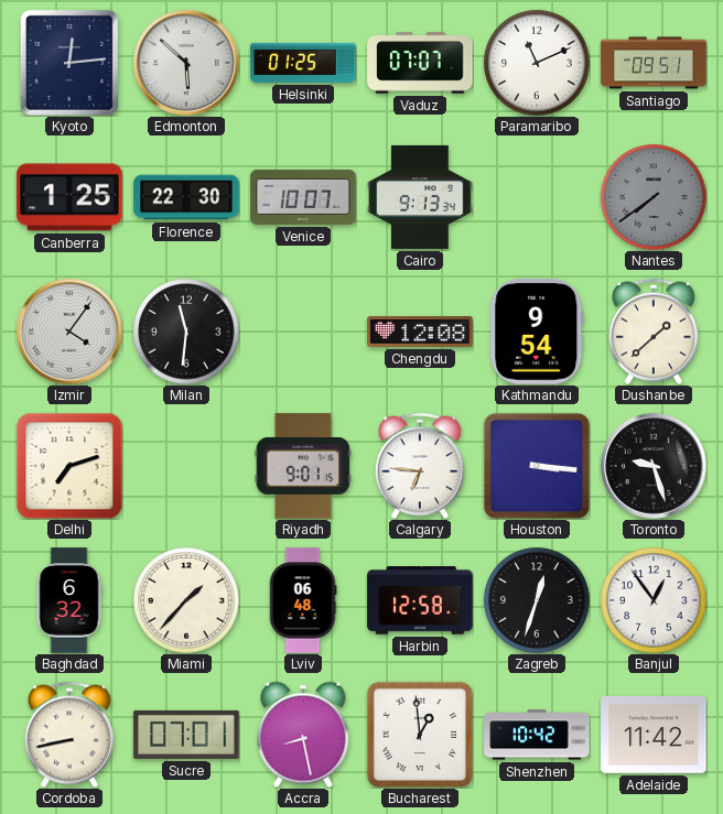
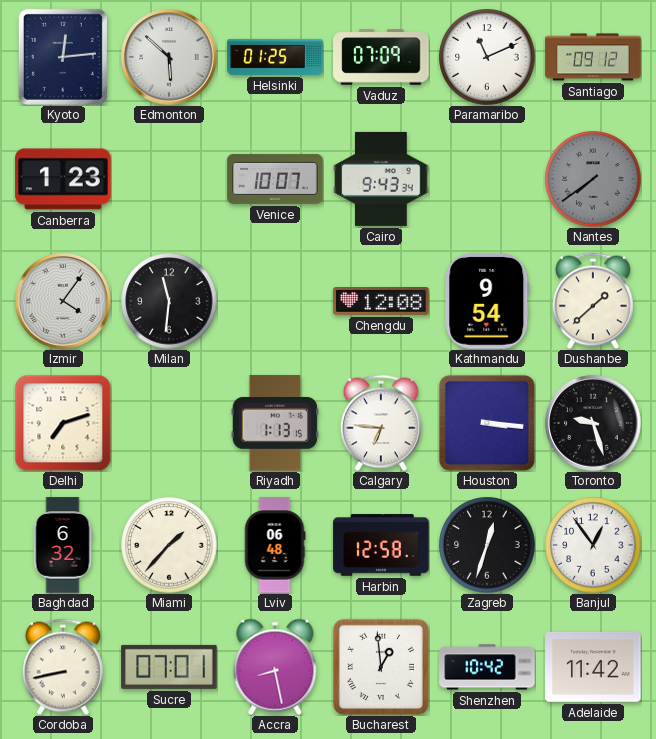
Vaduz: 07:07 -> 07:09
Santiago: 09:51 -> 09:12
Canberra: 1:25 -> 1:23
Florence: 22:30 -> none
Cairo: 9:13 -> 9:43
Riyadh: 9:01 -> 1:13
